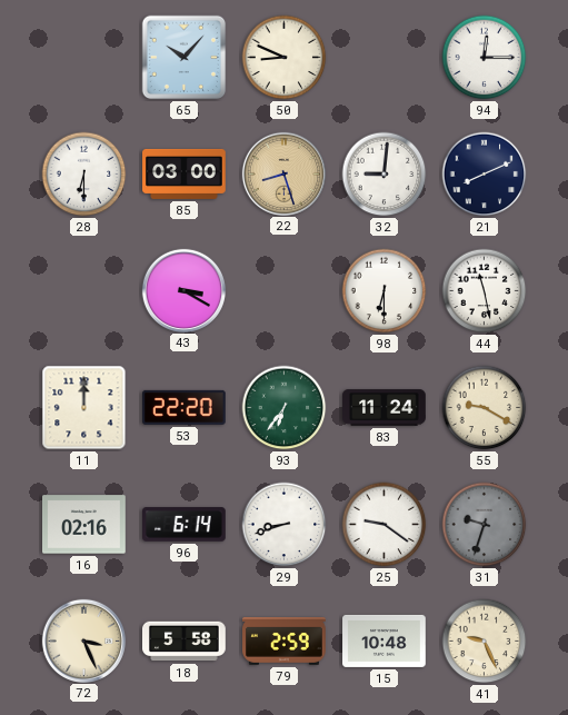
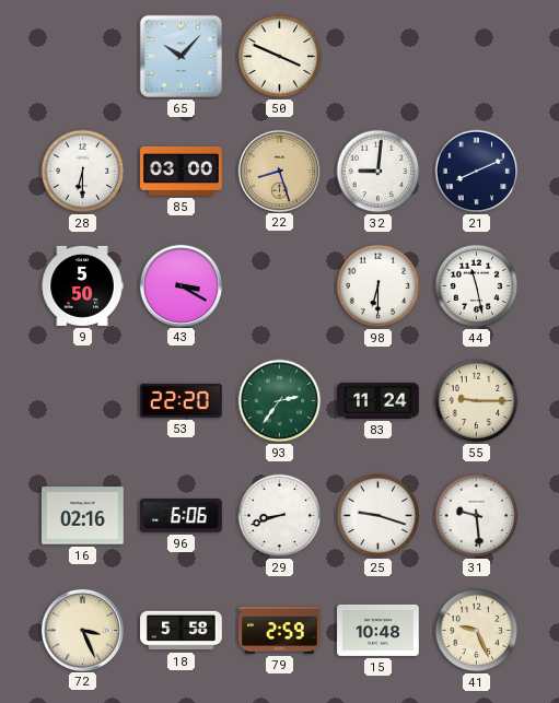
50: 8:49 -> 3:49
94: 12:15 -> none
9: none -> 5:50
11: 12:00 -> none
93: 6:36 -> 2:36
55: 9:20 -> 9:15
96: 6:14 -> 6:06
25: 9:21 -> 9:18
31: 9:33 -> 9:29
31 dial: grey -> white
